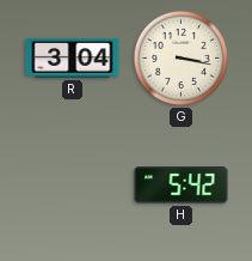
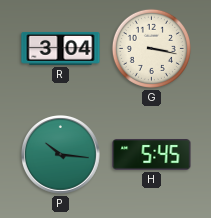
P: none -> 10:16
H: 5:42 -> 5:45
